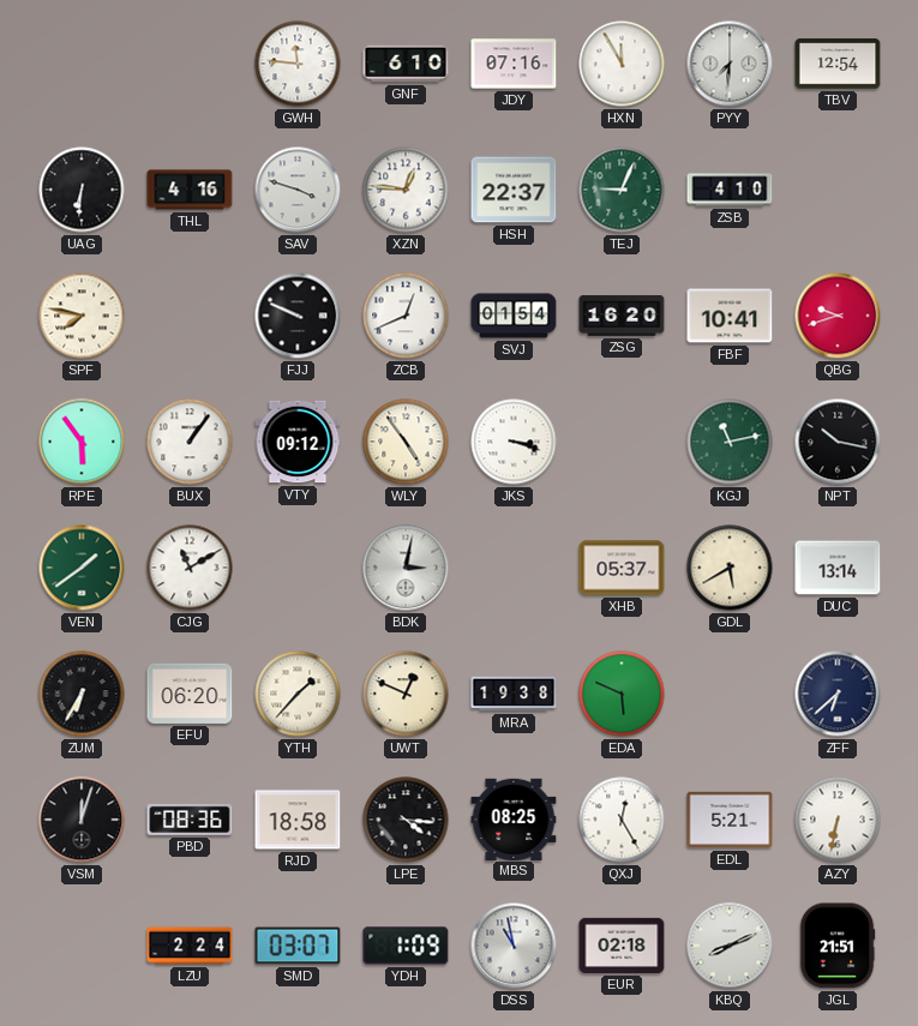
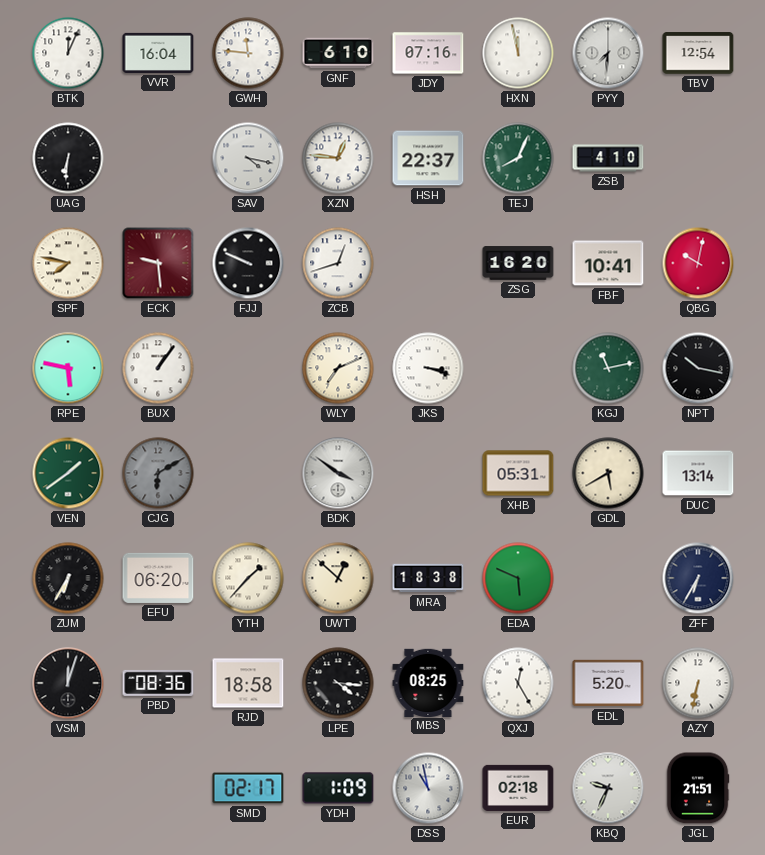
BTK: none -> 12:04
VVR: none -> 16:04
HXN: 11:55 -> 11:58
THL: 4:16 -> none
SAV: 3:48 -> 4:17
TEJ: 9:04 -> 8:04
ECK: none -> 9:29
ZCB: 12:41 -> 12:42
SVJ: 01:54 -> none
QBG: 9:42 -> 10:02
RPE: 5:54 -> 5:47
VTY: 09:12 -> none
WLY: 4:54 -> 7:11
CJG: 11:10 -> 6:10
CJG dial: white -> grey
BDK: 3:02 -> 3:51
XHB: 05:37 -> 05:31
UWT: 12:49 -> 12:52
MRA: 19:38 -> 18:38
ZFF: 6:38 -> 6:35
EDL: 5:21 -> 5:20
LZU: 2:24 -> none
SMD: 03:07 -> 02:17
KBQ: 8:11 -> 9:34
